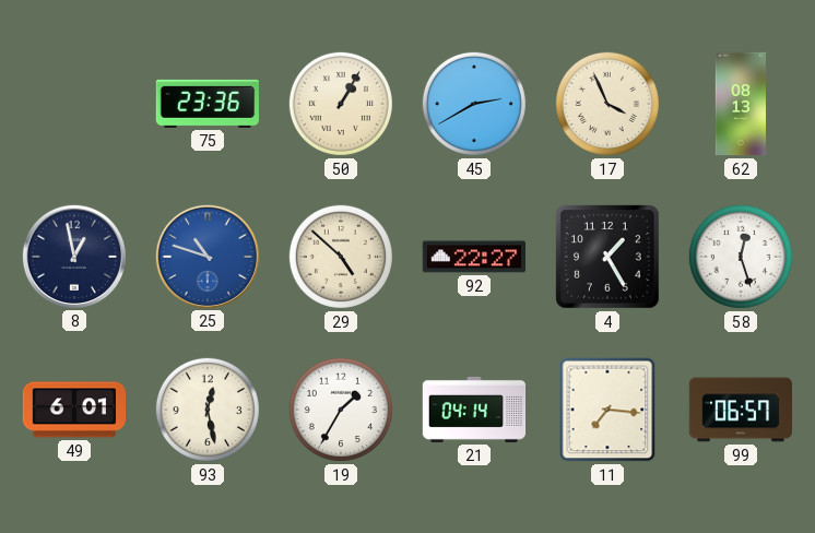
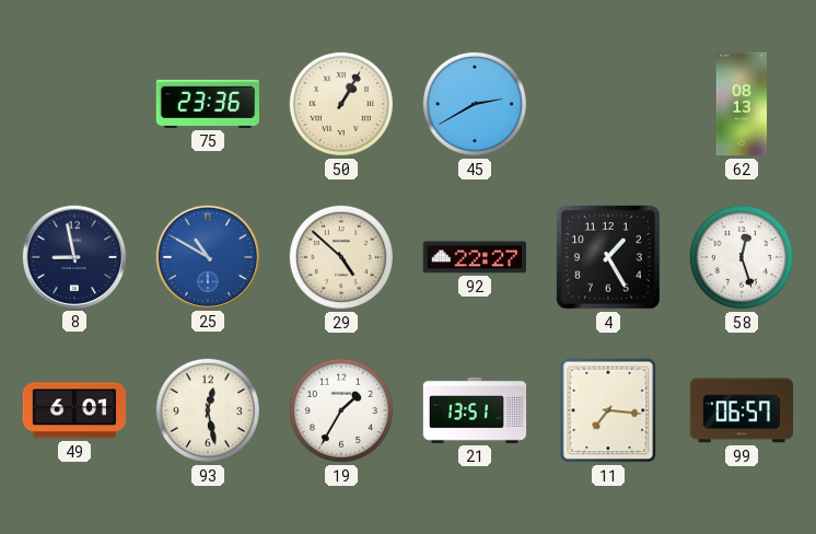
17: 3:56 -> none
8: 12:58 -> 8:58
25: 10:48 -> 10:50
21: 04:14 -> 13:51
